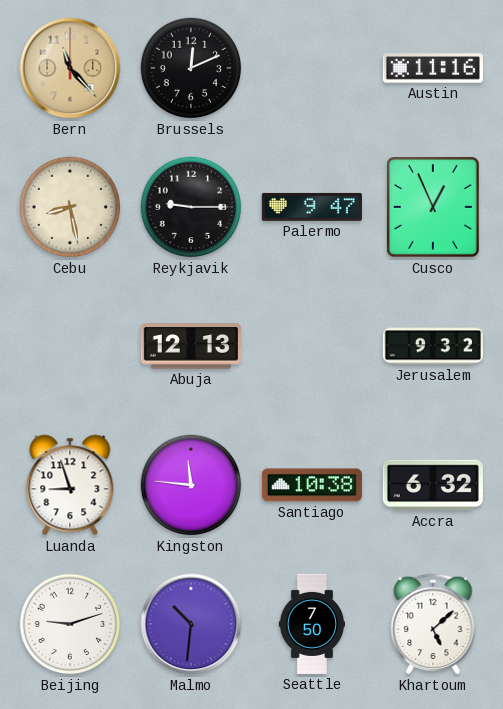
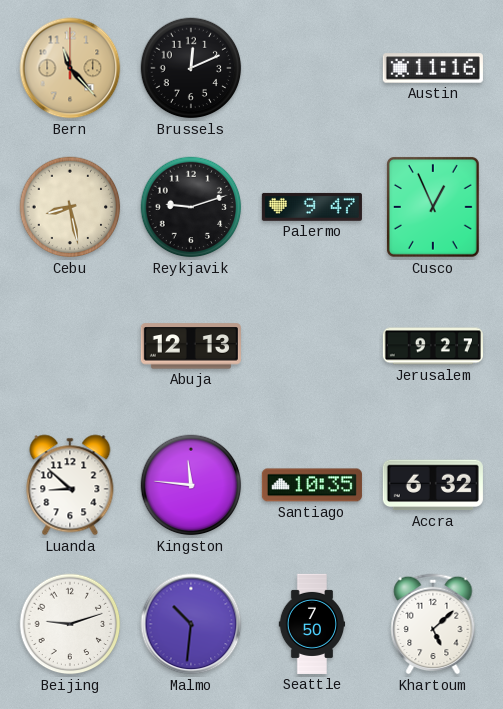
Reykjavik: 9:15 -> 9:12
Jerusalem: 9:32 -> 9:27
Luanda: 8:57 -> 8:52
Santiago: 10:38 -> 10:35
